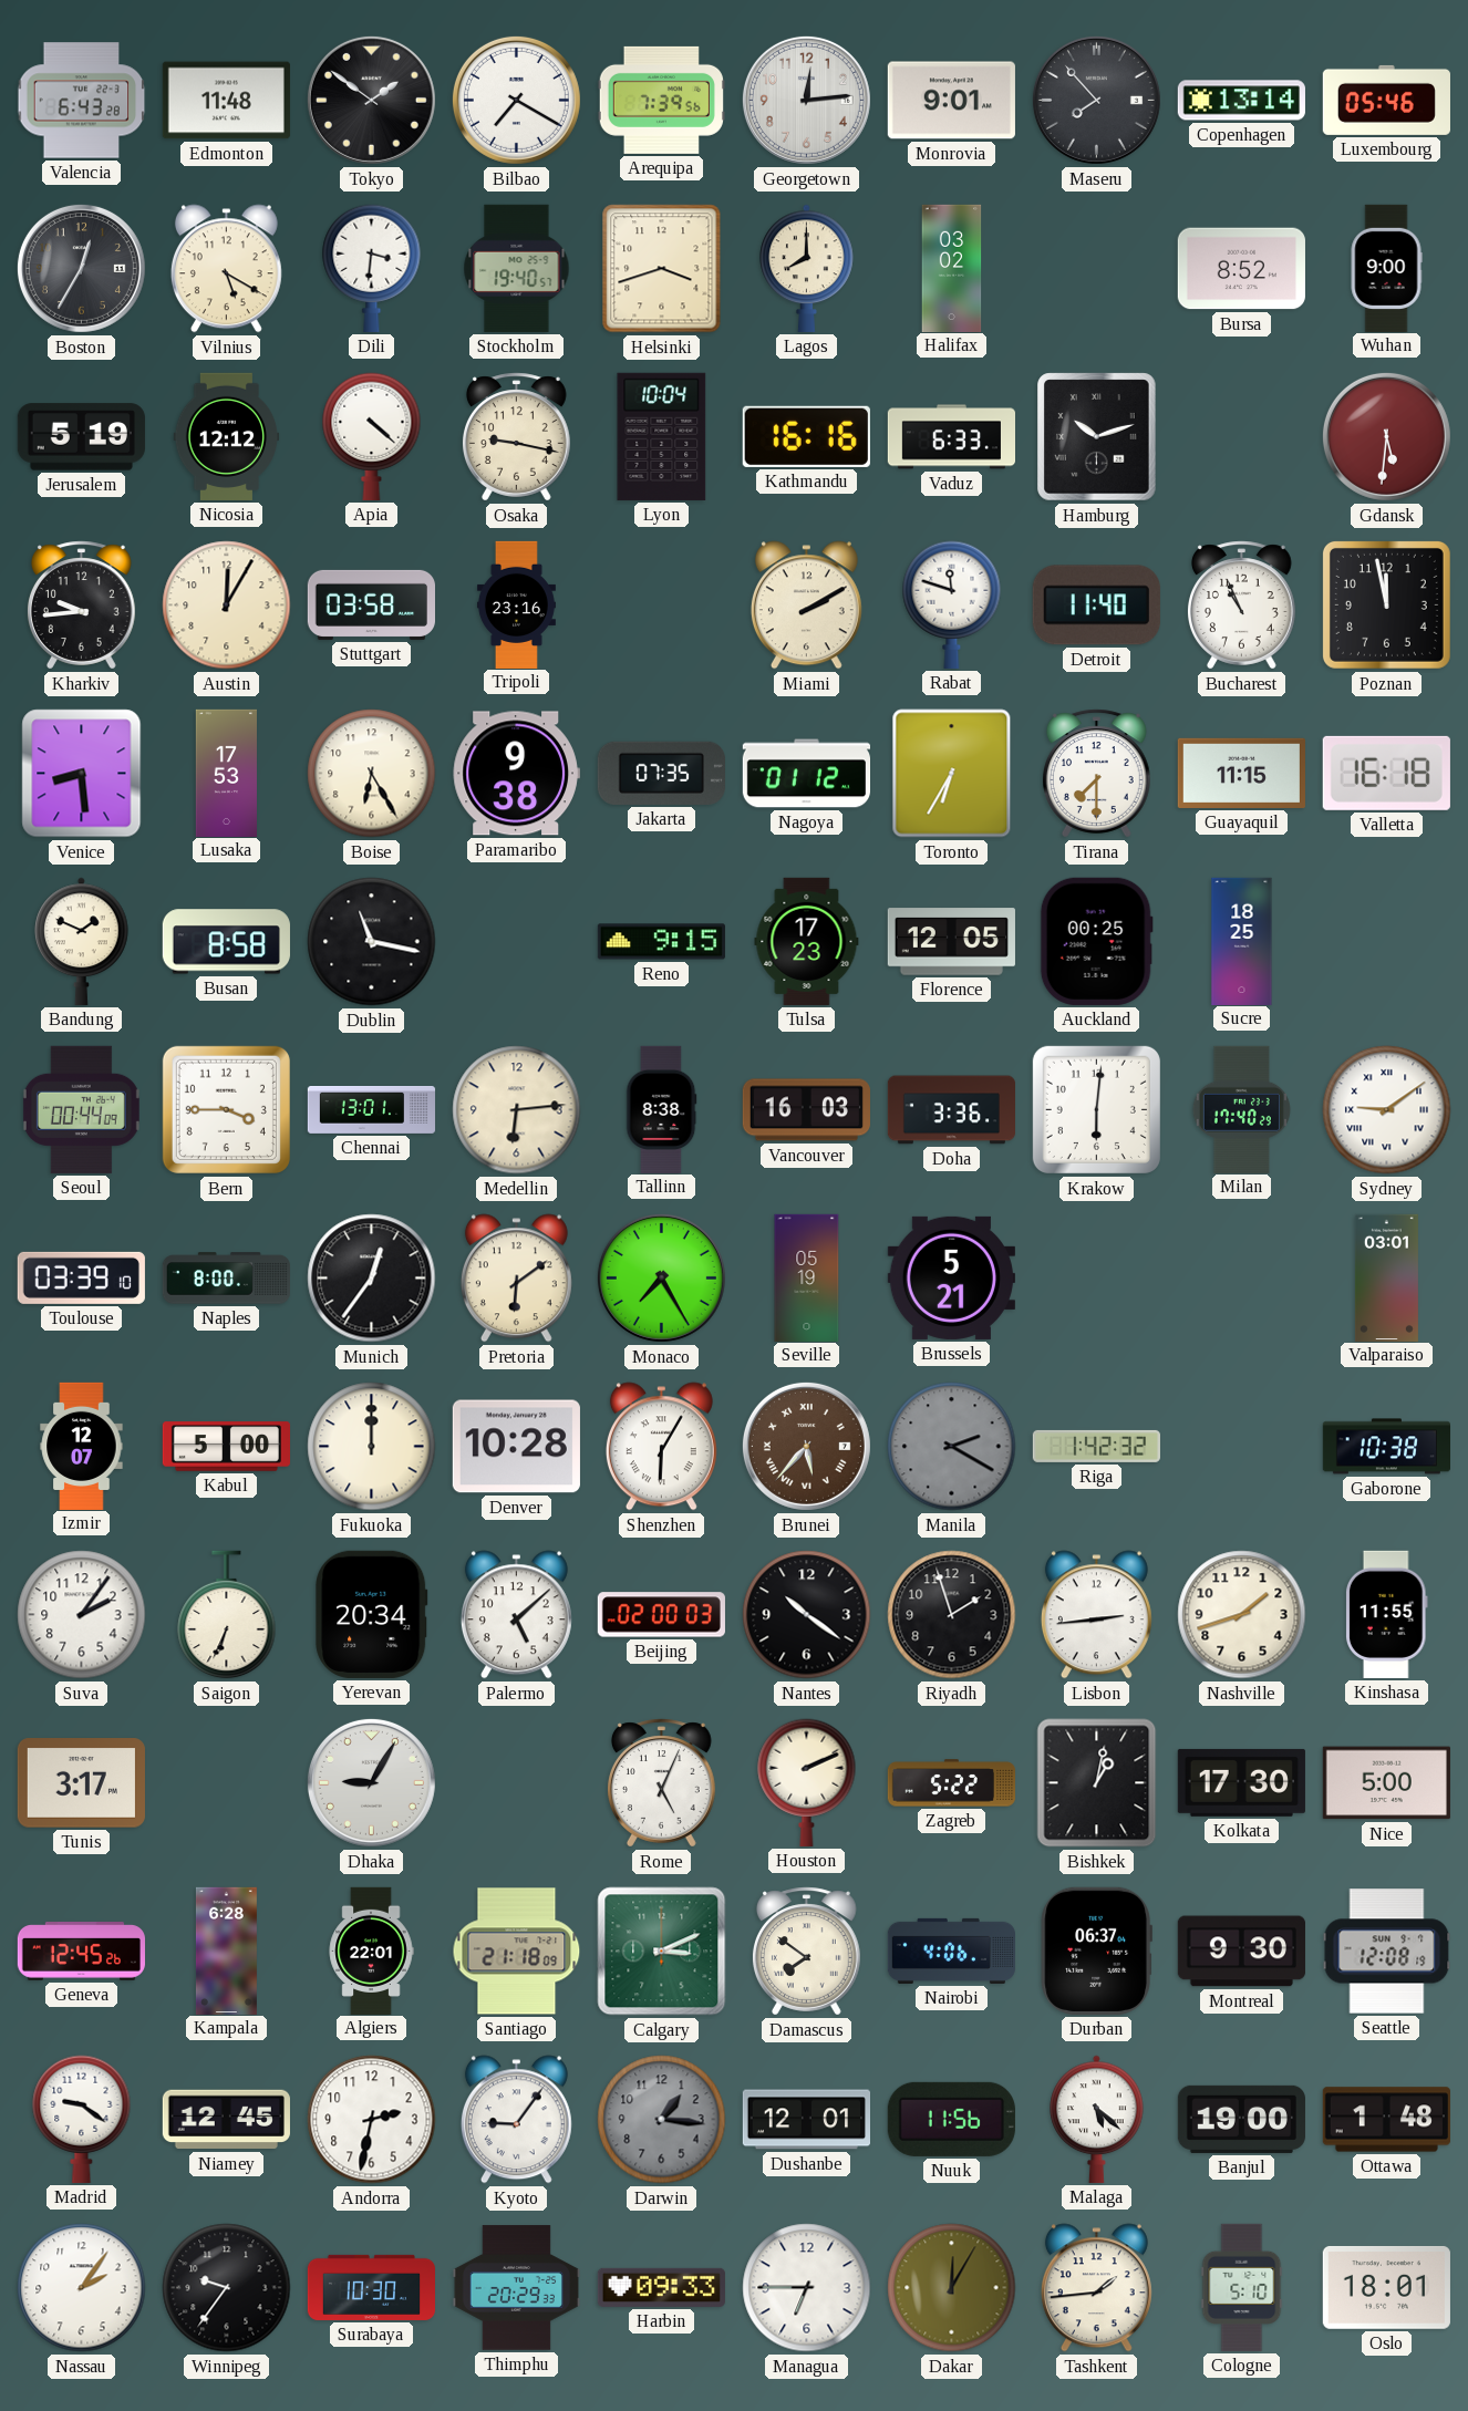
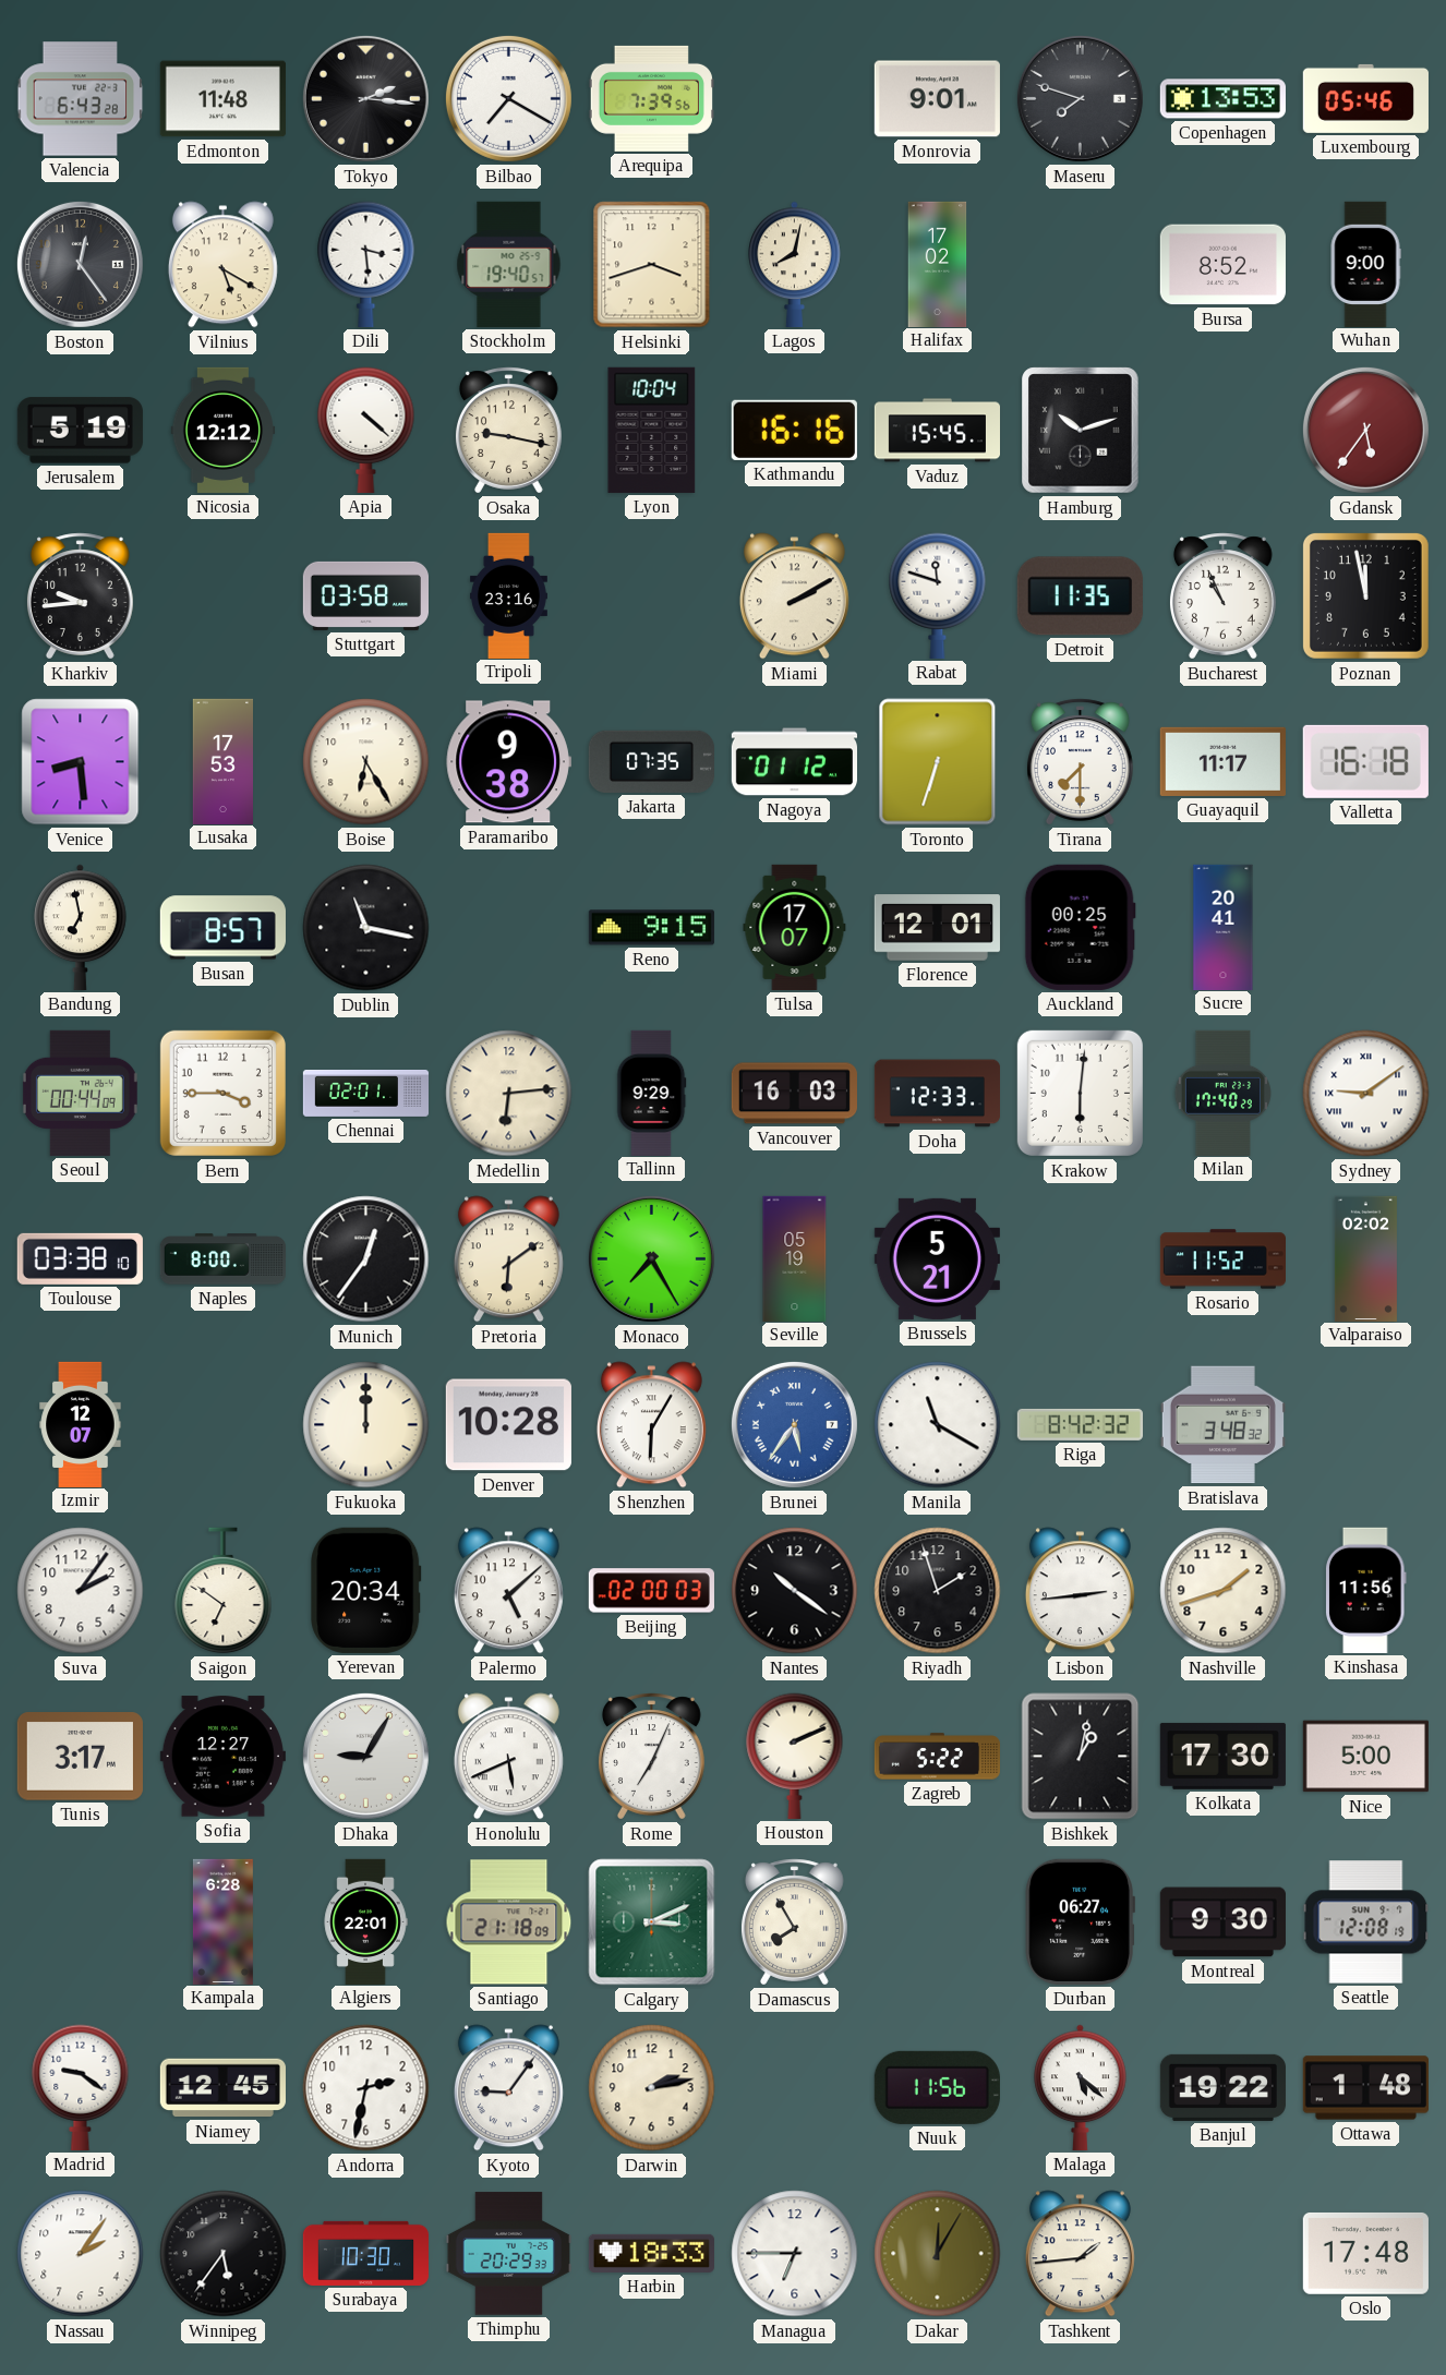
Tokyo: 1:51 -> 2:16
Georgetown: 12:14 -> none
Maseru: 7:53 -> 7:48
Copenhagen: 13:14 -> 13:53
Boston: 12:35 -> 12:24
Dili: 3:31 -> 3:29
Lagos: 8:00 -> 8:02
Halifax: 03:02 -> 17:02
Vaduz: 6:33 -> 15:45
Gdansk: 5:31 -> 5:36
Austin: 12:05 -> none
Detroit: 11:40 -> 11:35
Toronto: 6:35 -> 6:33
Guayaquil: 11:15 -> 11:17
Bandung: 1:49 -> 6:58
Busan: 8:58 -> 8:57
Tulsa: 17:23 -> 17:07
Florence: 12:05 -> 12:01
Sucre: 18:25 -> 20:41
Chennai: 13:01 -> 02:01
Tallinn: 8:38 -> 9:29
Doha: 3:36 -> 12:33
Toulouse: 03:39 -> 03:38
Rosario: none -> 11:52
Valparaiso: 03:01 -> 02:02
Kabul: 5:00 -> none
Brunei: 5:37 -> 5:36
Brunei dial: brown -> blue
Manila: 2:20 -> 11:20
Manila dial: grey -> white
Riga: 1:42 -> 8:42
Bratislava: none -> 3:48
Gaborone: 10:38 -> none
Saigon: 6:34 -> 6:51
Kinshasa: 11:55 -> 11:56
Sofia: none -> 12:27
Honolulu: none -> 5:41
Rome: 5:04 -> 7:04
Geneva: 12:45 -> none
Damascus: 7:51 -> 7:55
Nairobi: 4:06 -> none
Durban: 06:37 -> 06:27
Darwin: 1:16 -> 2:13
Darwin dial: grey -> cream
Dushanbe: 12:01 -> none
Banjul: 19:00 -> 19:22
Winnipeg: 9:36 -> 5:36
Harbin: 09:33 -> 18:33
Cologne: 5:10 -> none
Oslo: 18:01 -> 17:48
